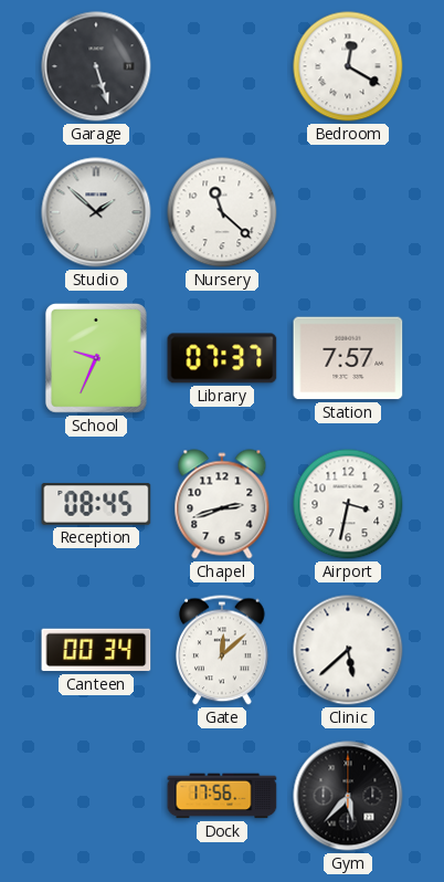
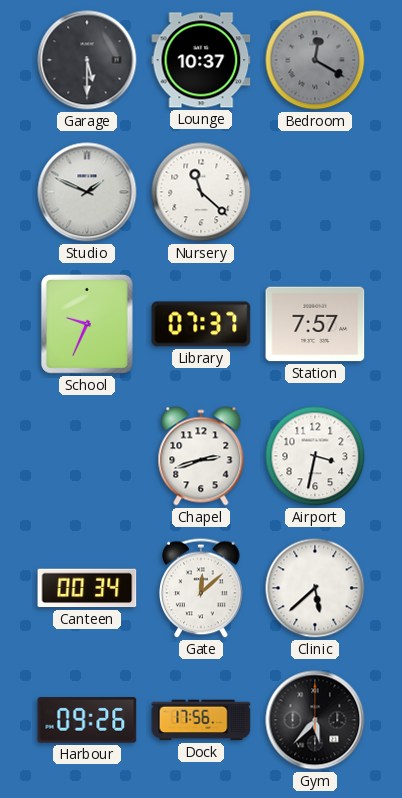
Garage: 5:27 -> 5:30
Lounge: none -> 10:37
Bedroom dial: white -> grey
Studio: 1:52 -> 1:49
Reception: 08:45 -> none
Harbour: none -> 09:26
